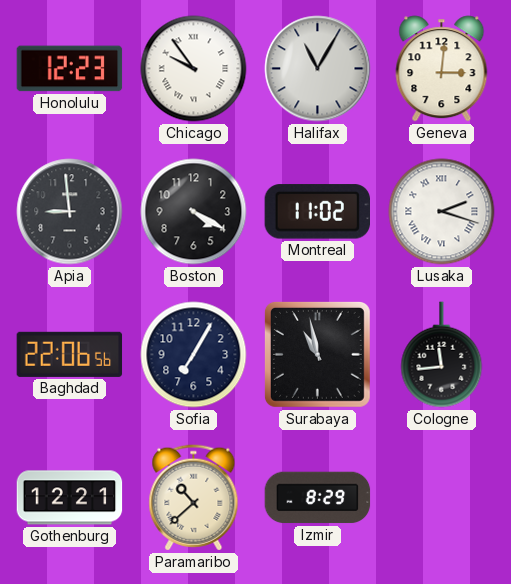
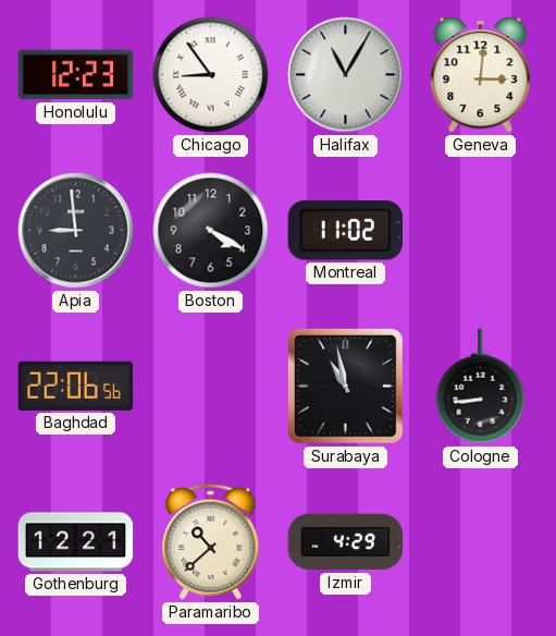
Chicago: 9:54 -> 8:54
Lusaka: 2:18 -> none
Sofia: 7:05 -> none
Cologne: 11:44 -> 8:44
Izmir: 8:29 -> 4:29
